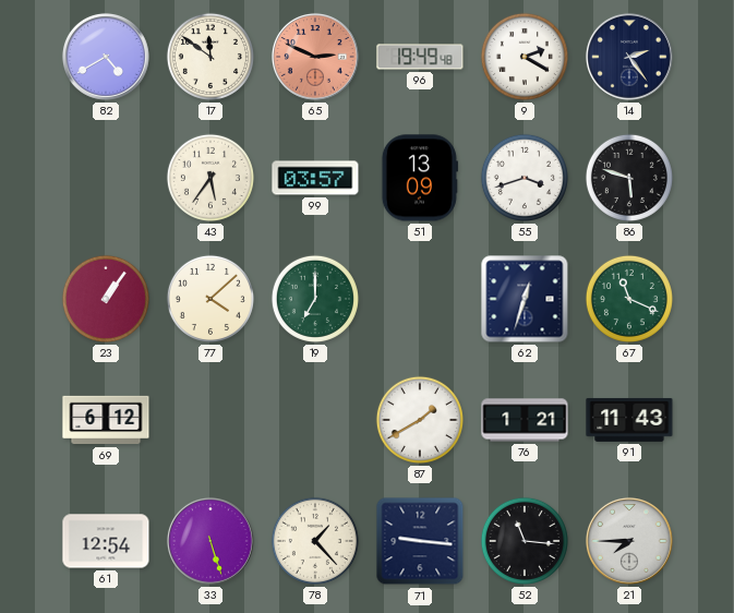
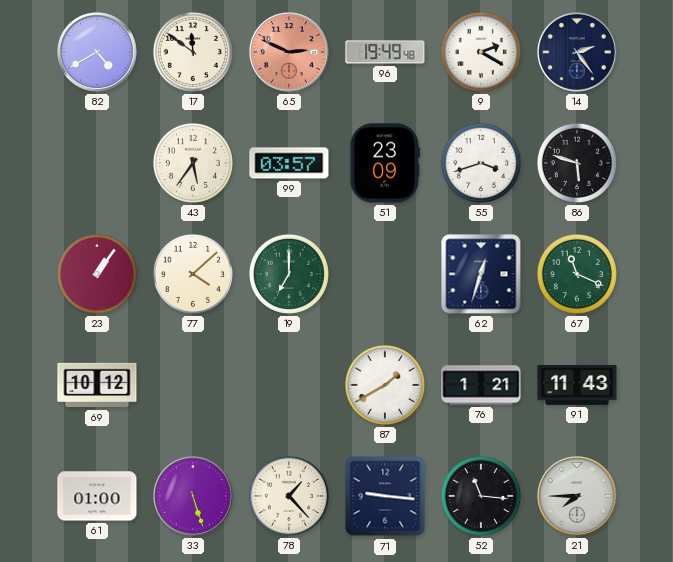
51: 13:09 -> 23:09
69: 6:12 -> 10:12
61: 12:54 -> 01:00
